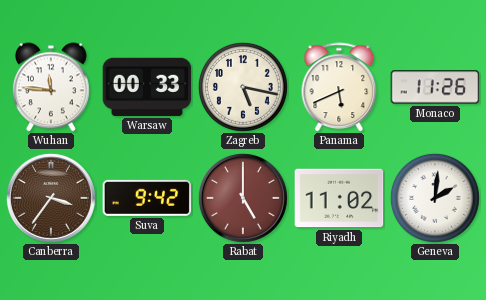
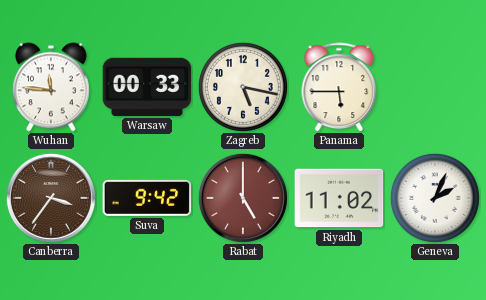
Panama: 5:41 -> 5:45
Monaco: 11:26 -> none
Geneva: 2:01 -> 2:04
